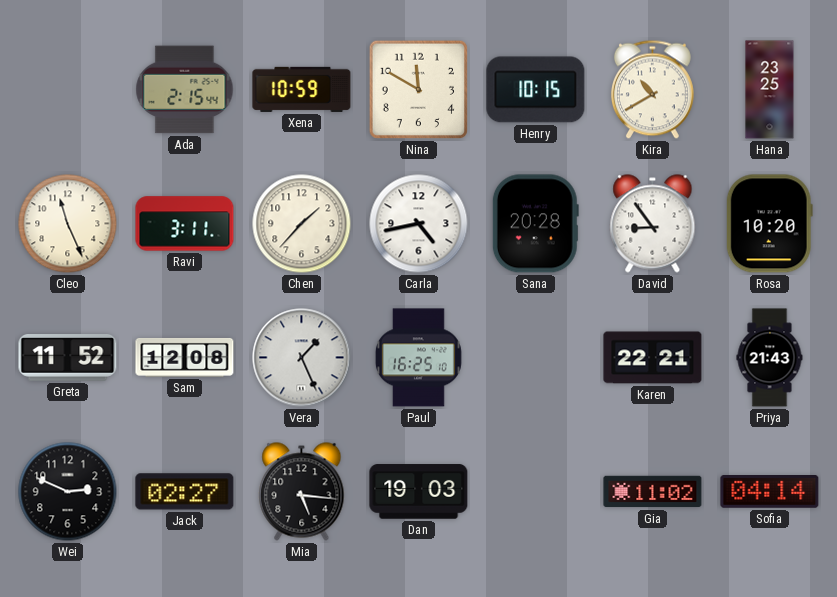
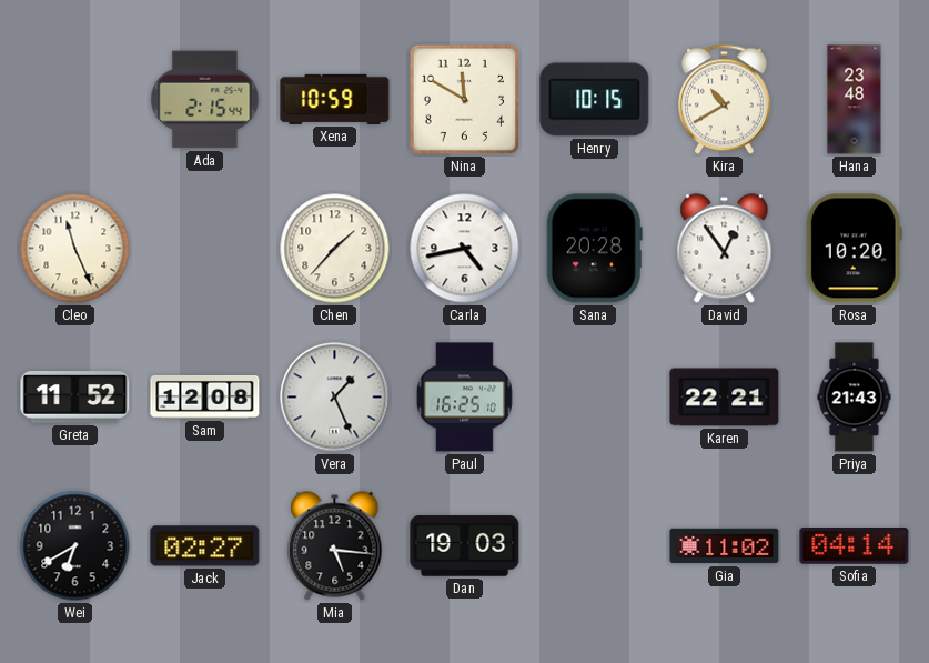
Hana: 23:25 -> 23:48
Ravi: 3:11 -> none
David: 8:54 -> 12:54
Wei: 2:49 -> 6:40
